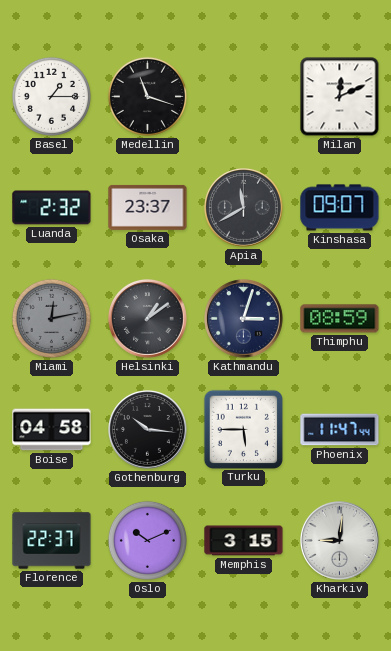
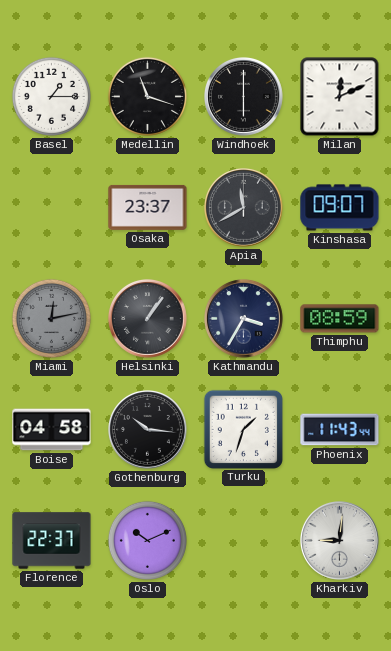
Windhoek: none -> 6:00
Luanda: 2:32 -> none
Helsinki: 1:09 -> 1:06
Kathmandu: 3:03 -> 3:35
Turku: 5:45 -> 1:33
Phoenix: 11:47 -> 11:43
Memphis: 3:15 -> none
